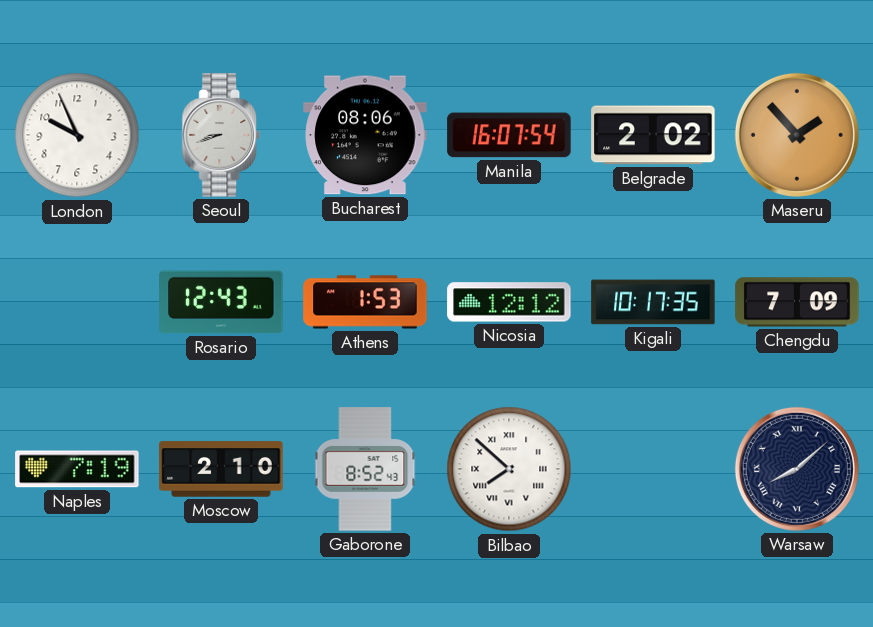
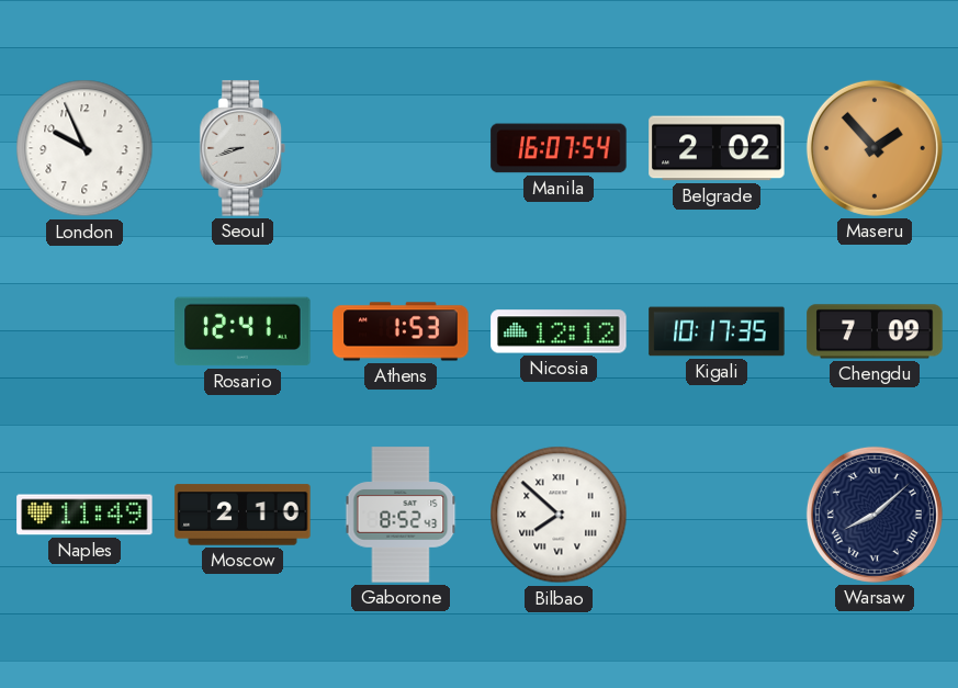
Bucharest: 08:06 -> none
Rosario: 12:43 -> 12:41
Naples: 7:19 -> 11:49
